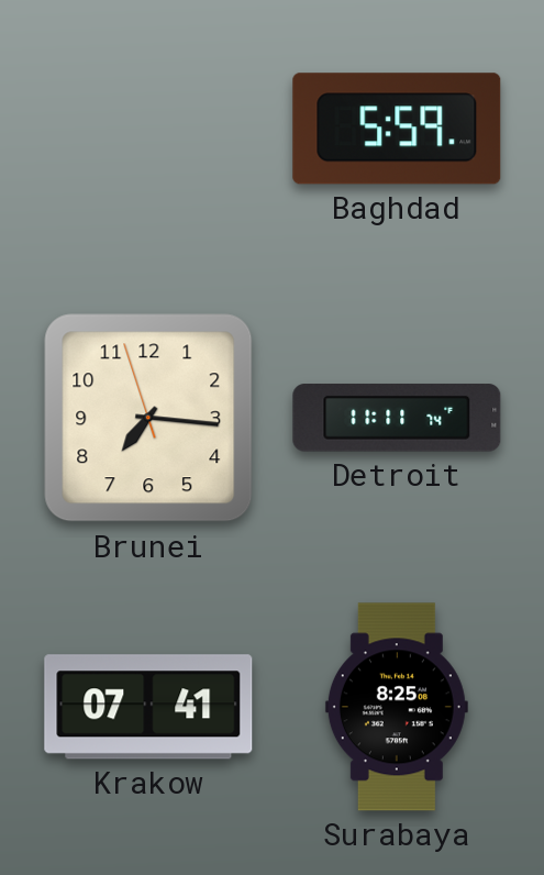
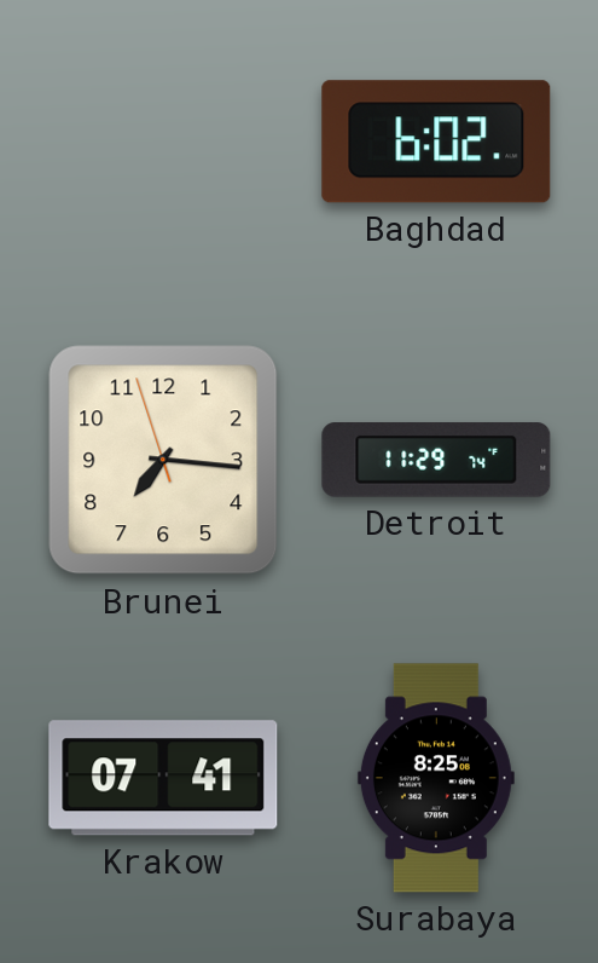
Baghdad: 5:59 -> 6:02
Detroit: 11:11 -> 11:29
